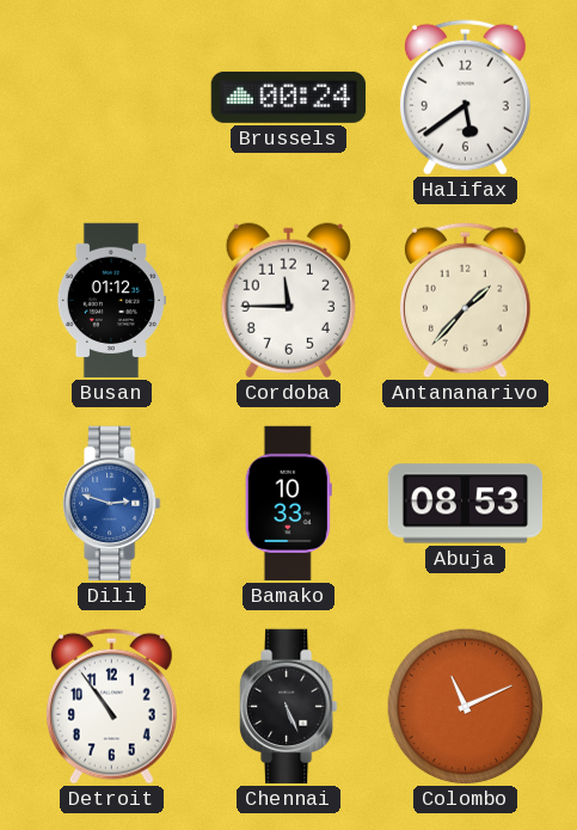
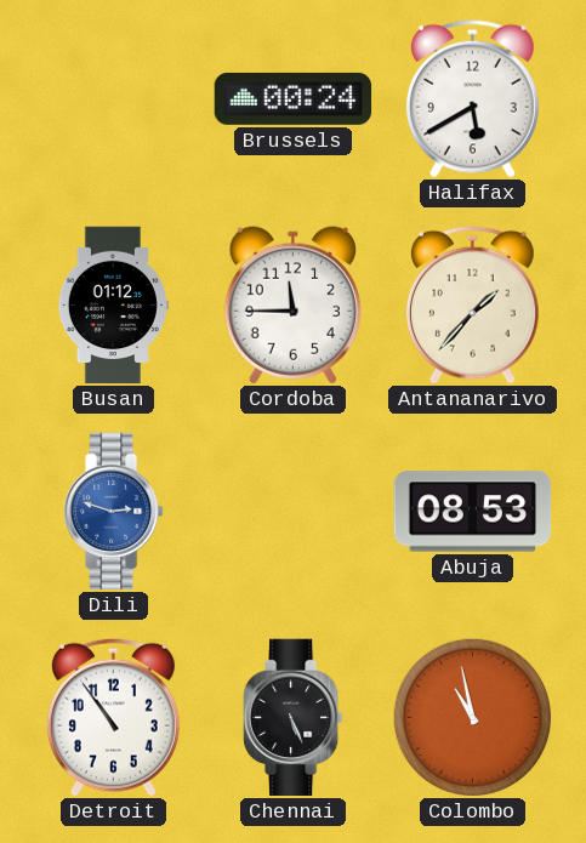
Halifax: 5:39 -> 5:40
Bamako: 10:33 -> none
Colombo: 11:11 -> 10:58
